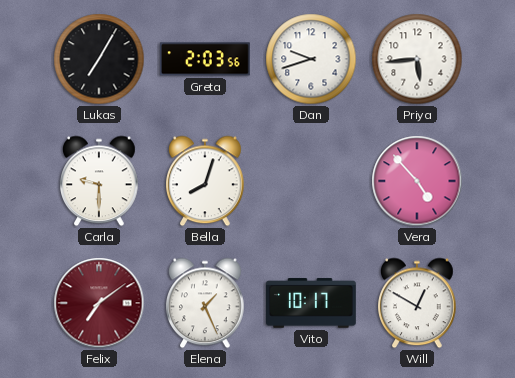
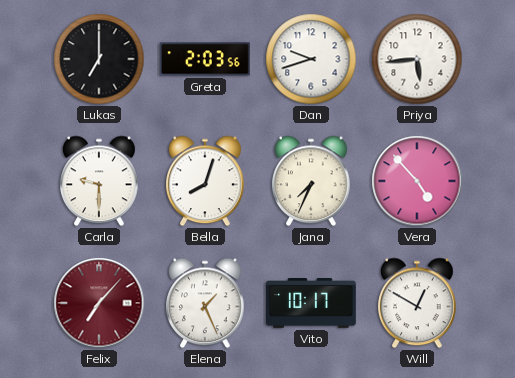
Lukas: 7:05 -> 7:00
Jana: none -> 7:34
Felix: 7:09 -> 7:07
